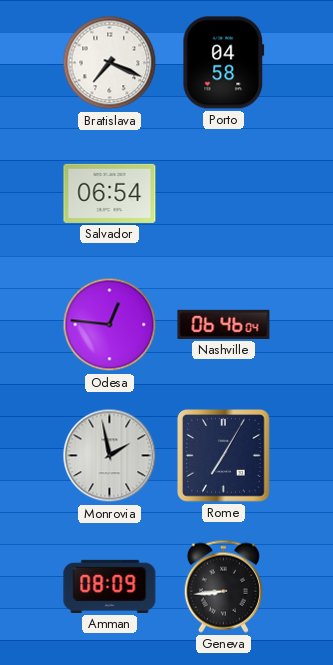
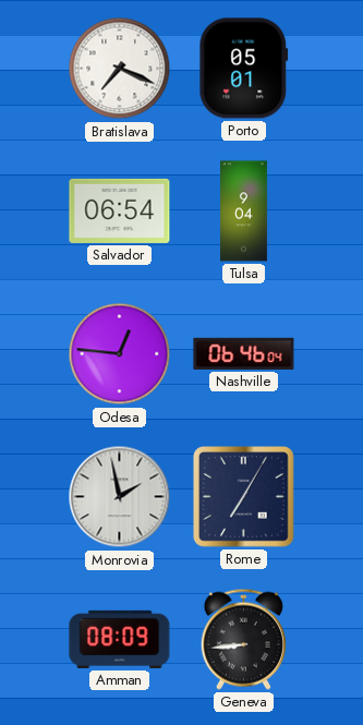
Porto: 04:58 -> 05:01
Tulsa: none -> 9:04
